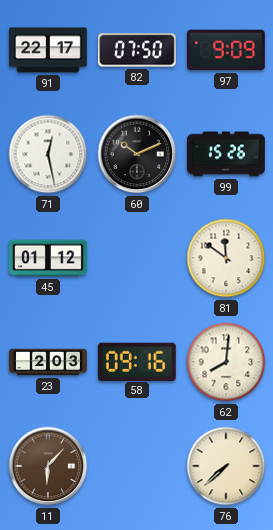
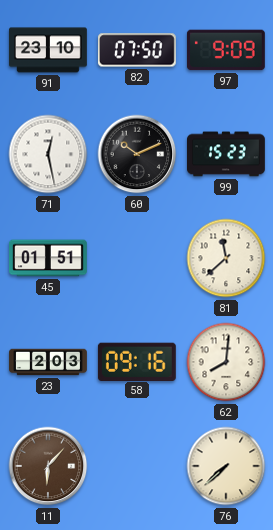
91: 22:17 -> 23:10
99: 15:26 -> 15:23
45: 01:12 -> 01:51
81: 11:51 -> 11:38
